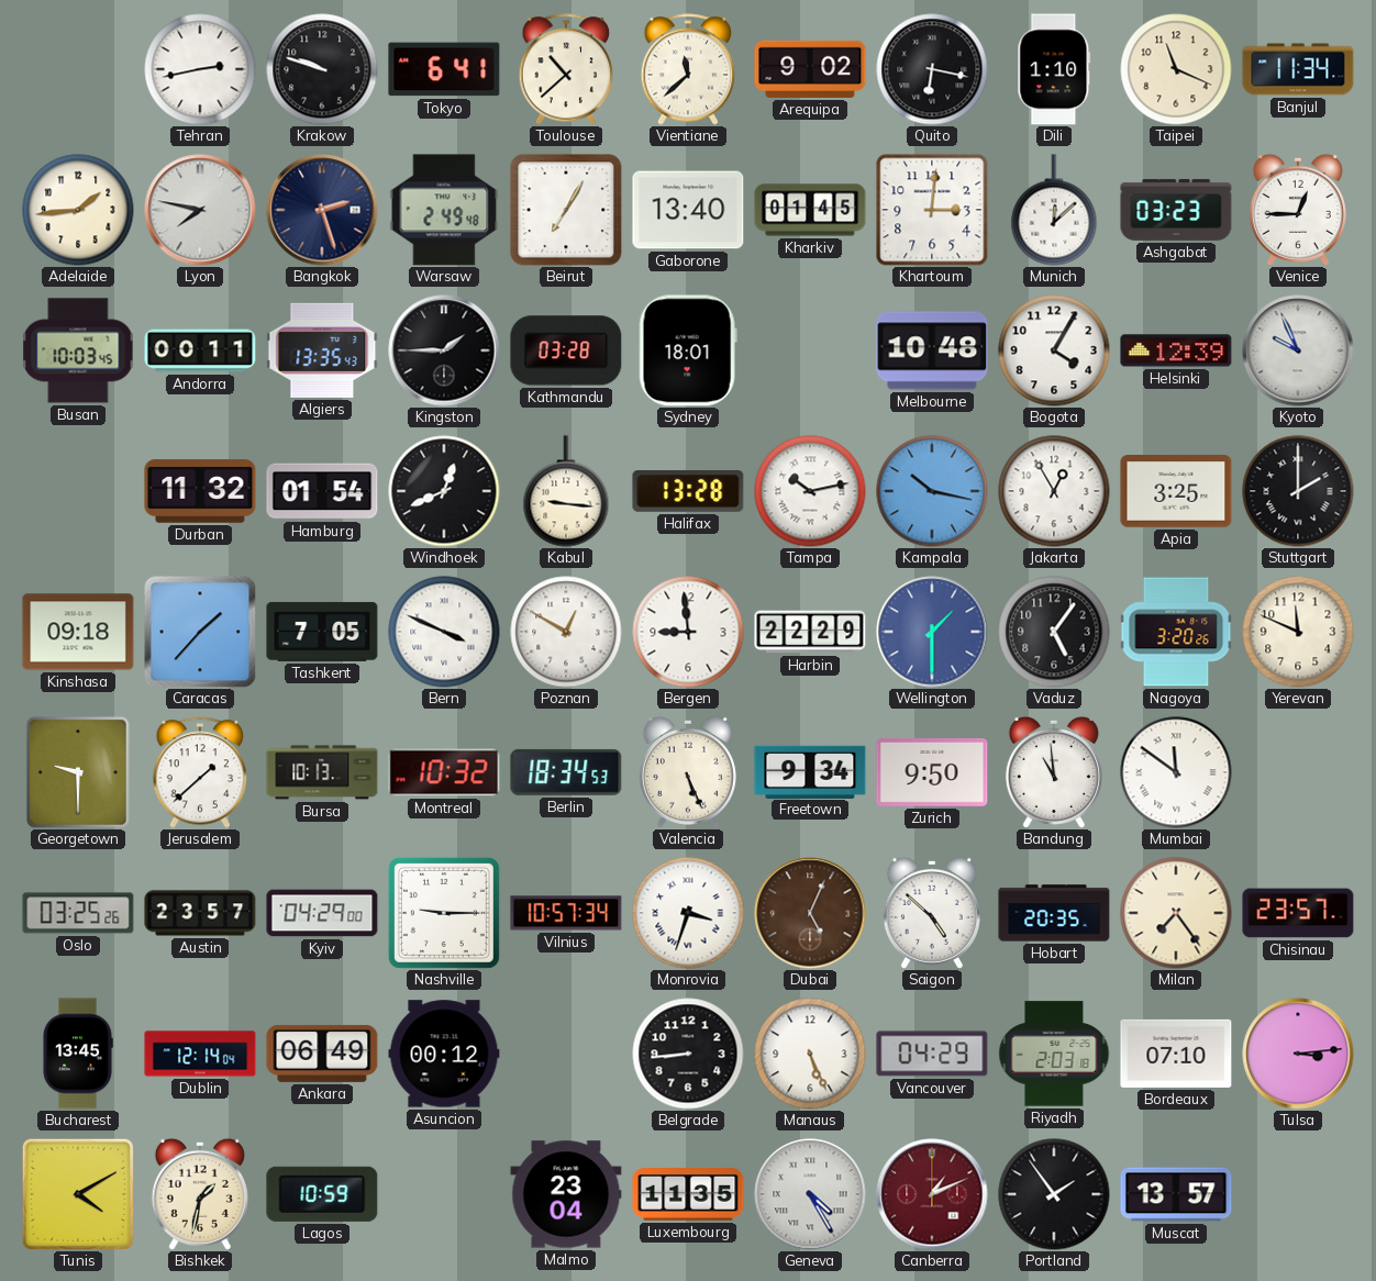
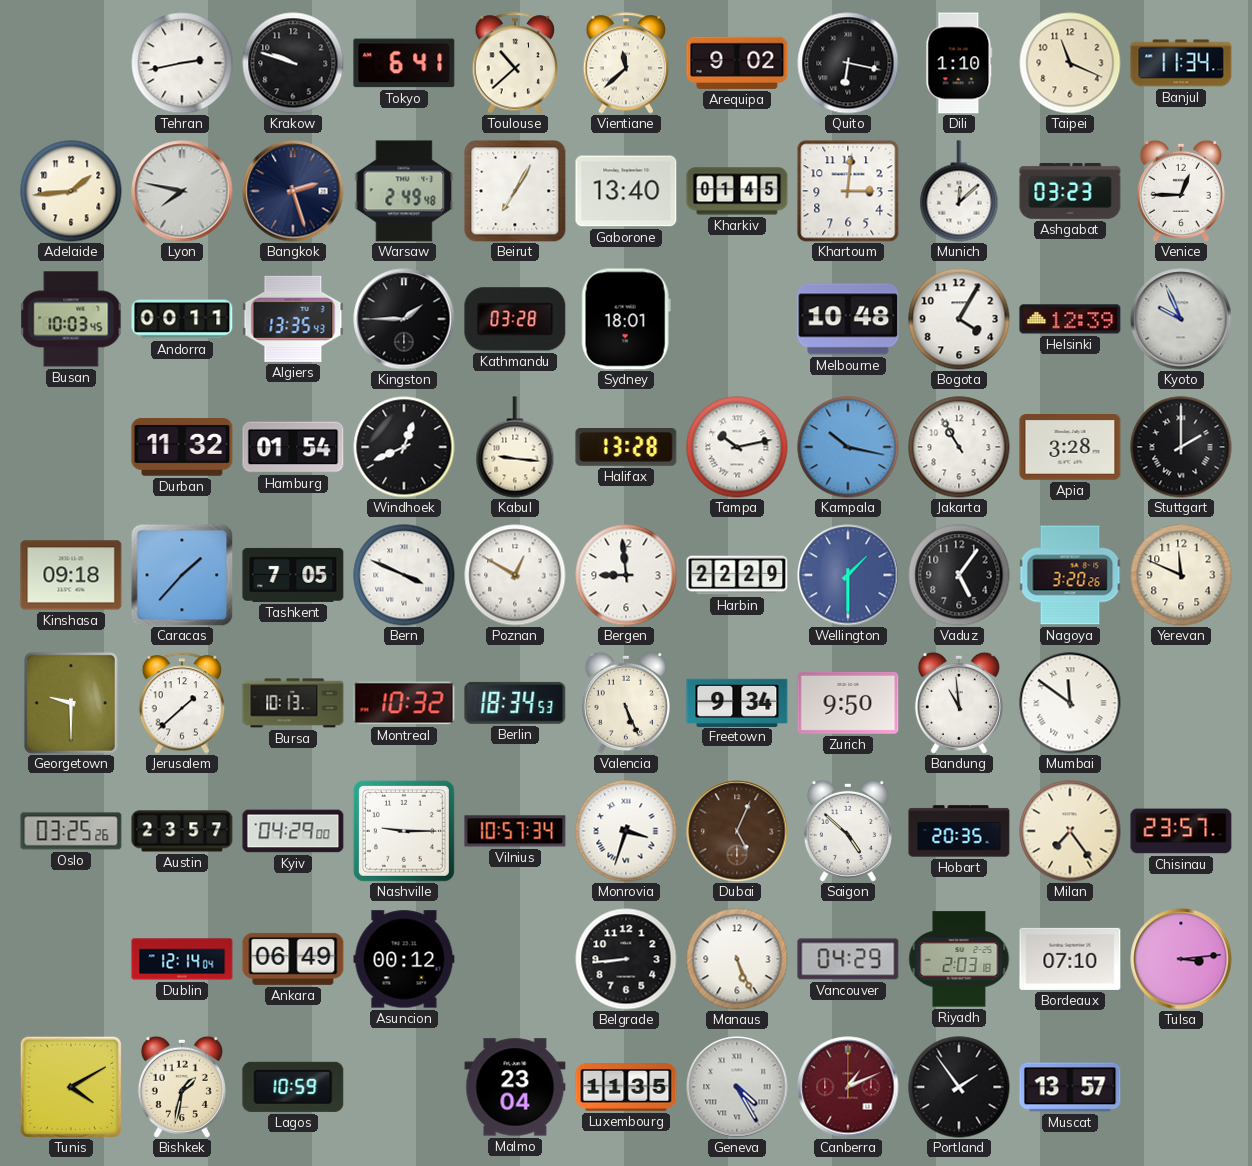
Jakarta: 12:55 -> 10:55
Apia: 3:25 -> 3:28
Bucharest: 13:45 -> none
